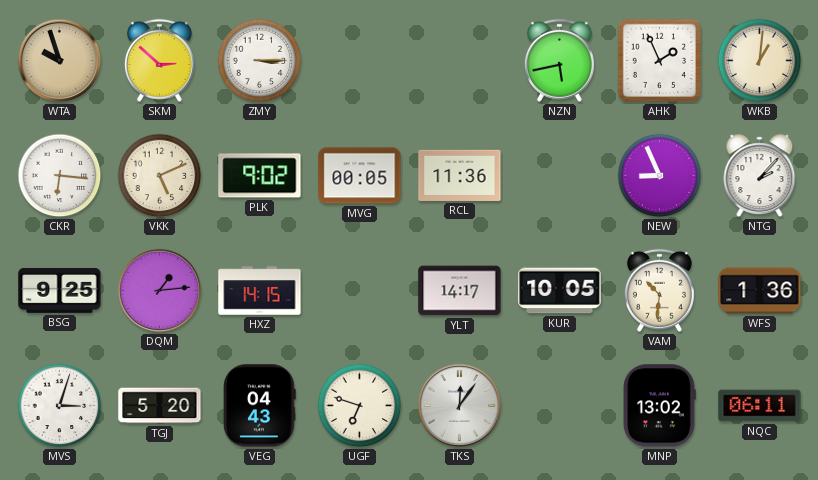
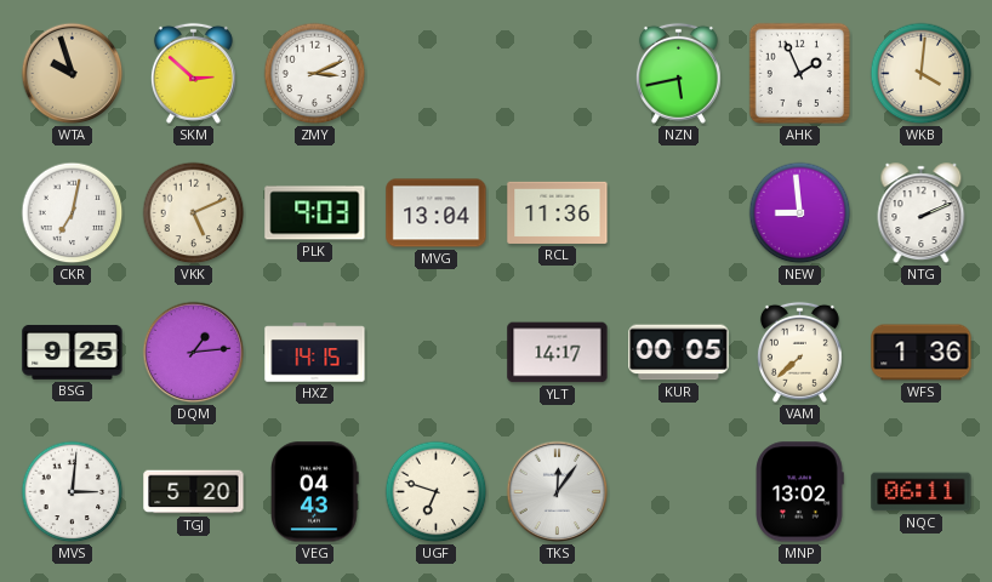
ZMY: 3:15 -> 3:11
WKB: 1:01 -> 4:01
CKR: 6:16 -> 7:02
PLK: 9:02 -> 9:03
MVG: 00:05 -> 13:04
NEW: 8:56 -> 8:59
NTG: 2:07 -> 2:11
KUR: 10:05 -> 00:05
VAM: 10:31 -> 7:38
MVS: 3:03 -> 3:01
